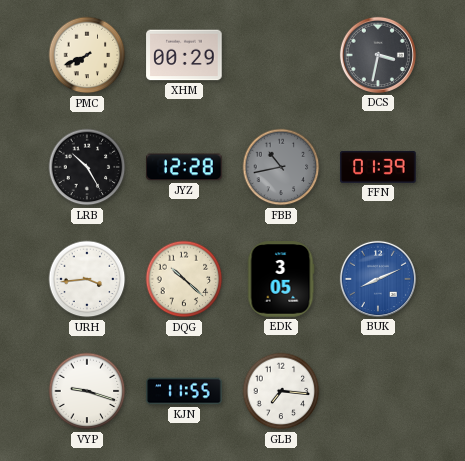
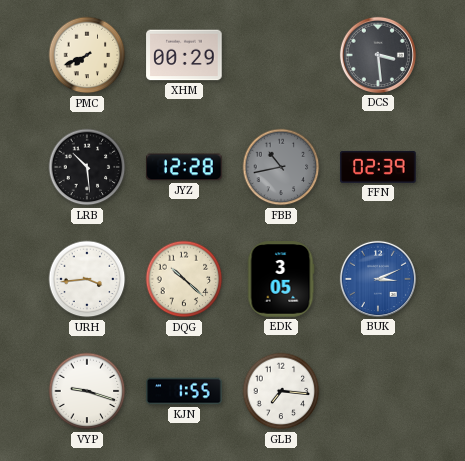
DCS: 3:32 -> 3:29
LRB: 10:25 -> 10:29
FFN: 01:39 -> 02:39
BUK: 8:11 -> 3:11
KJN: 11:55 -> 1:55
